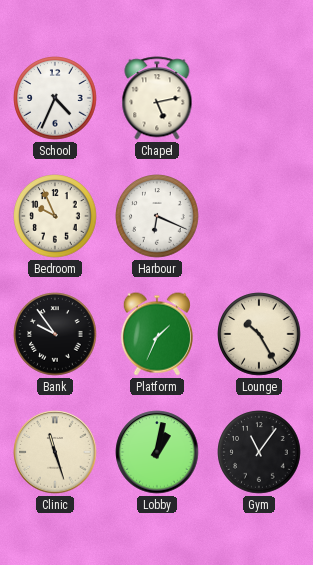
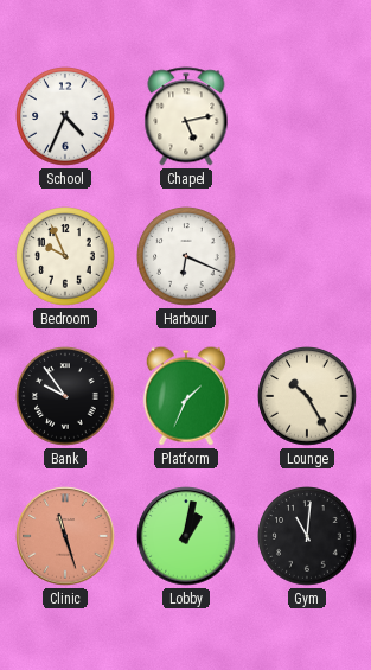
Clinic dial: cream -> salmon
Gym: 11:06 -> 11:01
